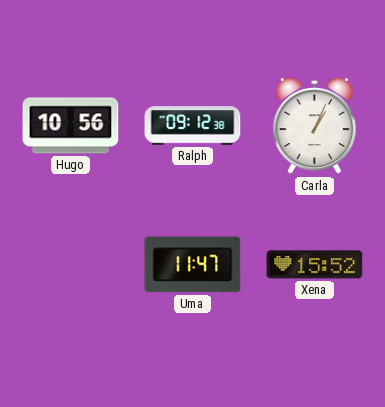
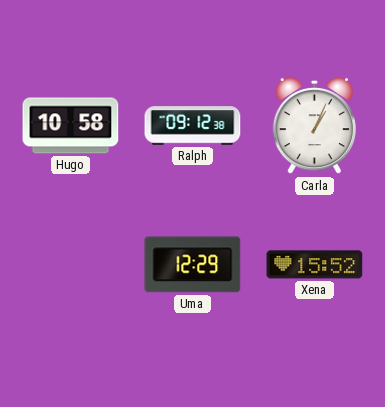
Hugo: 10:56 -> 10:58
Uma: 11:47 -> 12:29
